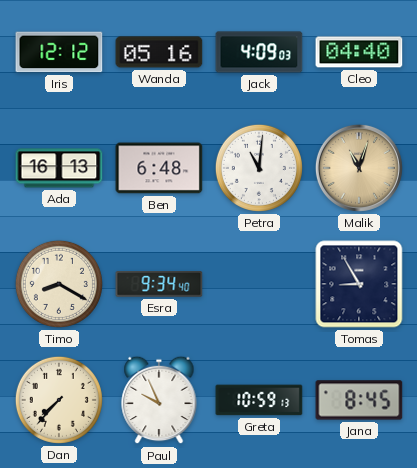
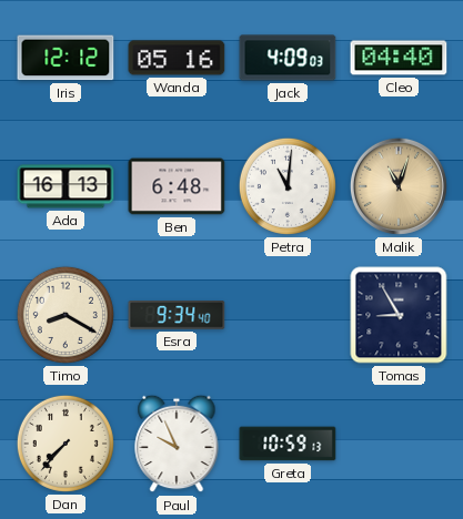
Jana: 8:45 -> none
